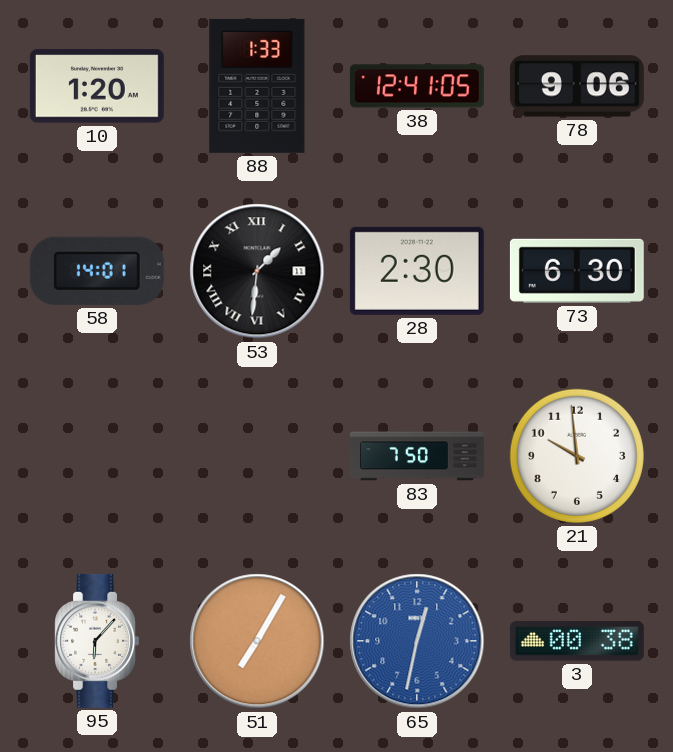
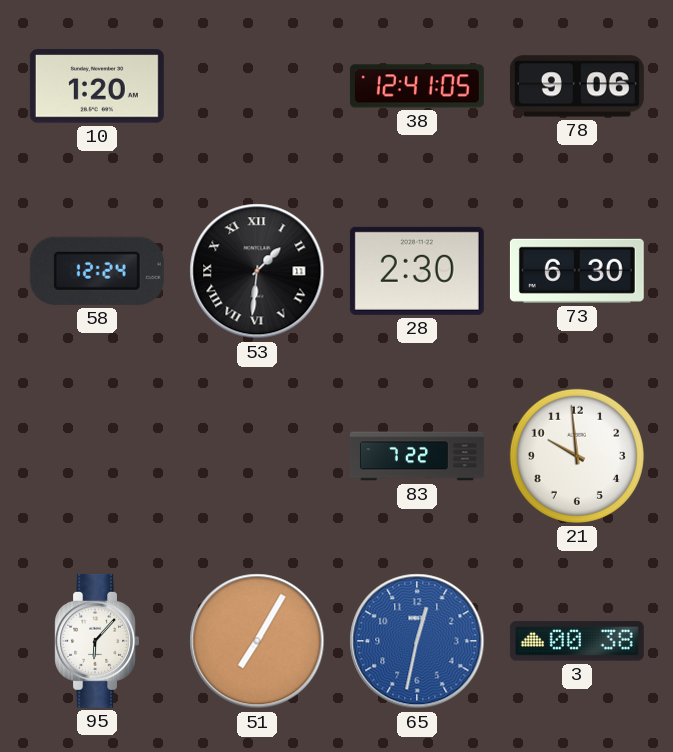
88: 1:33 -> none
58: 14:01 -> 12:24
83: 7:50 -> 7:22
